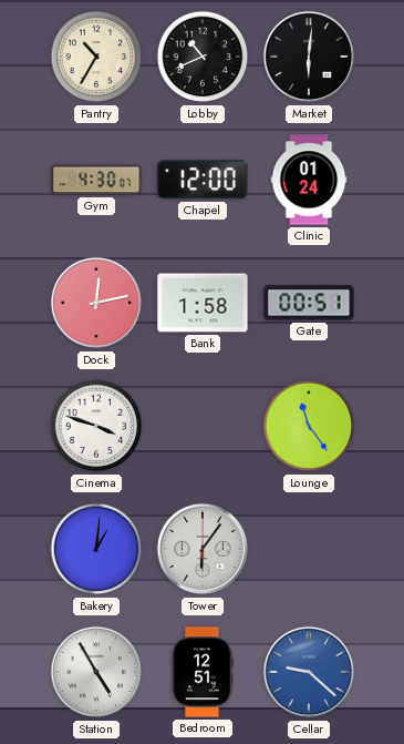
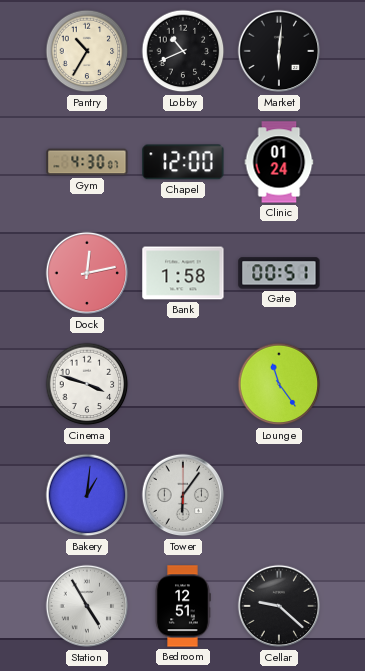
Cellar dial: blue -> black
